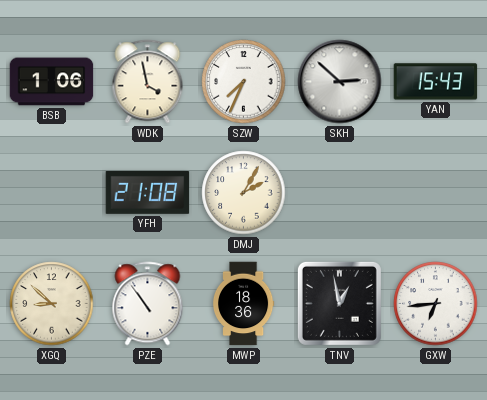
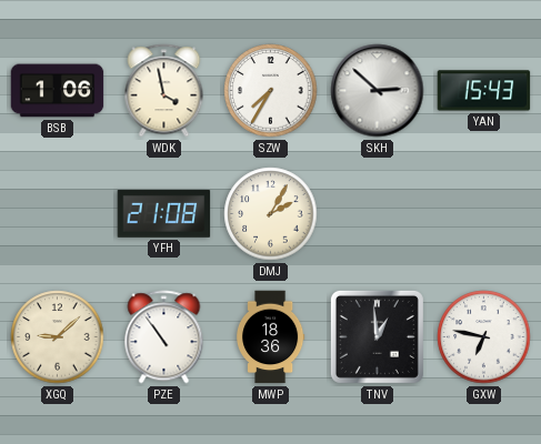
SZW: 7:34 -> 7:35
XGQ: 8:52 -> 9:08
TNV: 12:58 -> 12:59
GXW: 6:44 -> 6:47
